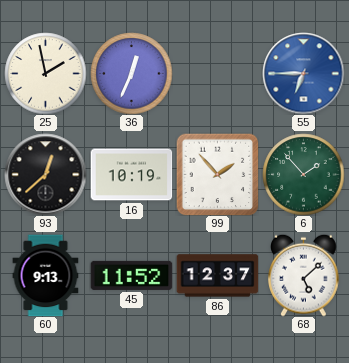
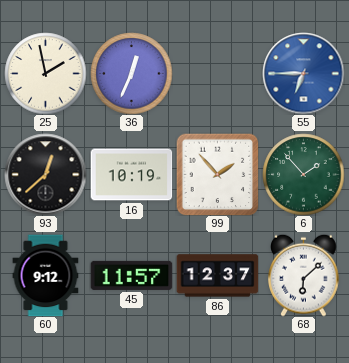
60: 9:13 -> 9:12
45: 11:52 -> 11:57
68: 5:08 -> 6:08
